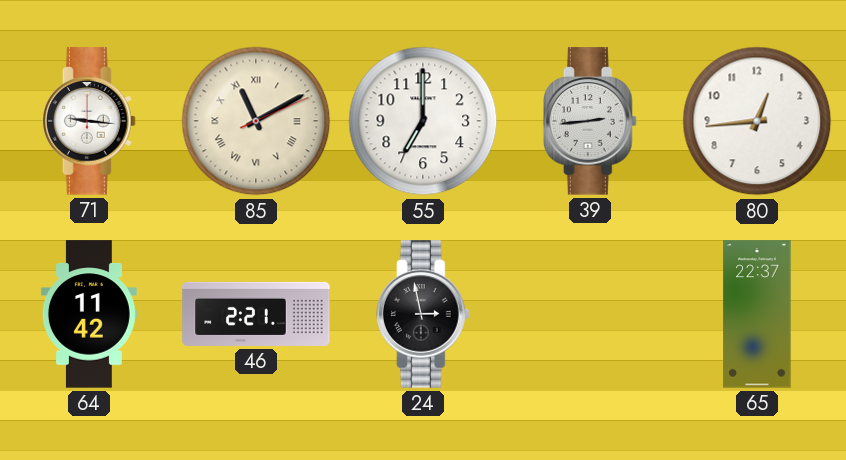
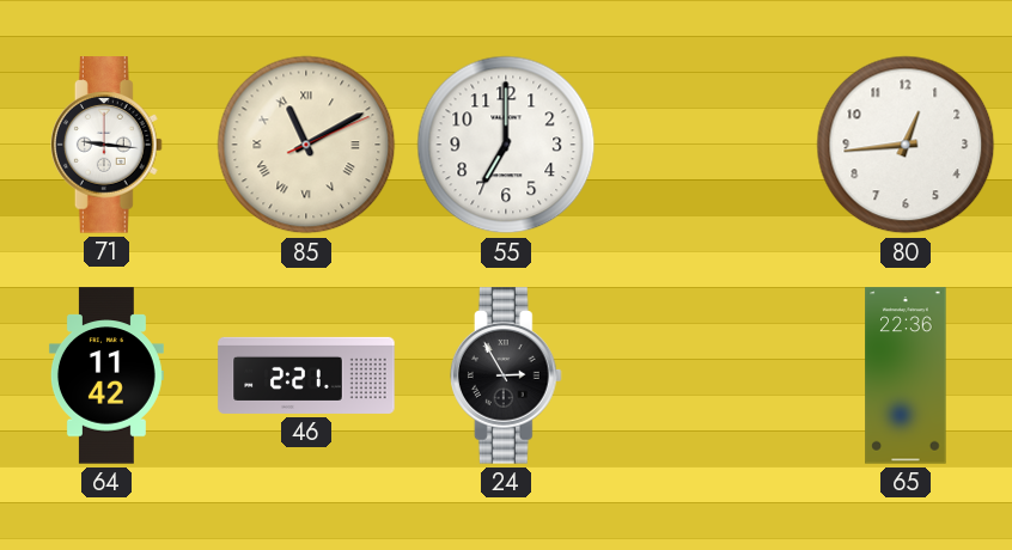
39: 2:44 -> none
24: 2:58 -> 2:55
65: 22:37 -> 22:36
